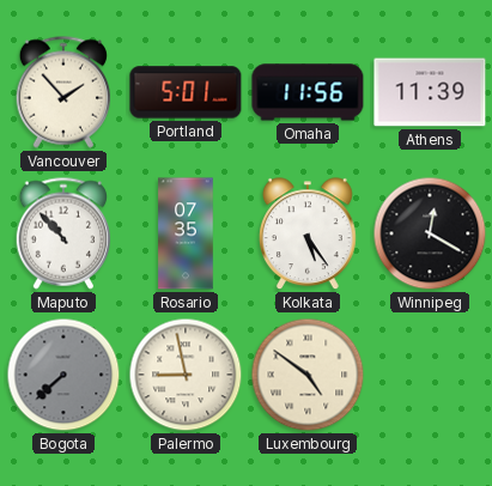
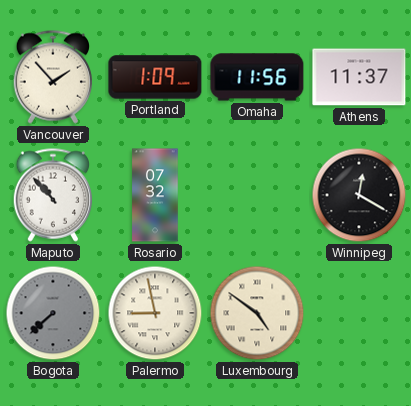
Portland: 5:01 -> 1:09
Athens: 11:39 -> 11:37
Rosario: 07:35 -> 07:32
Kolkata: 5:24 -> none
